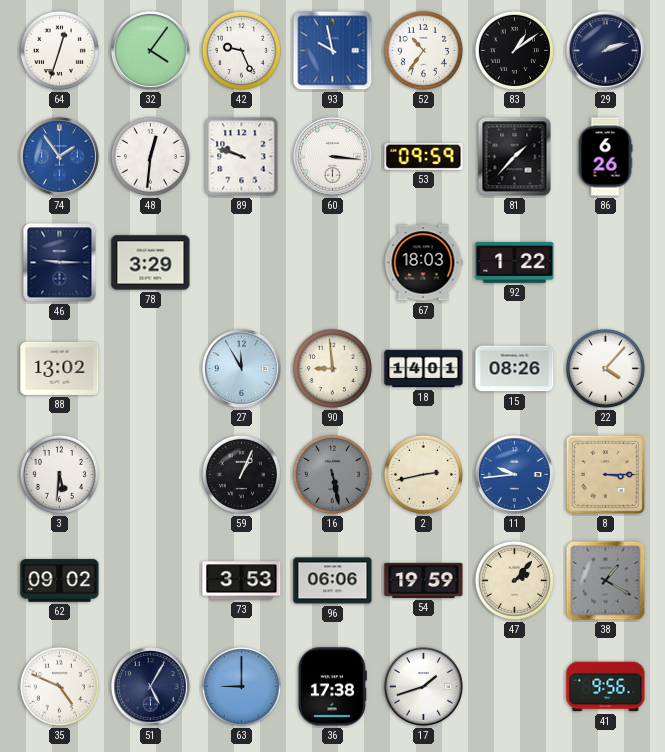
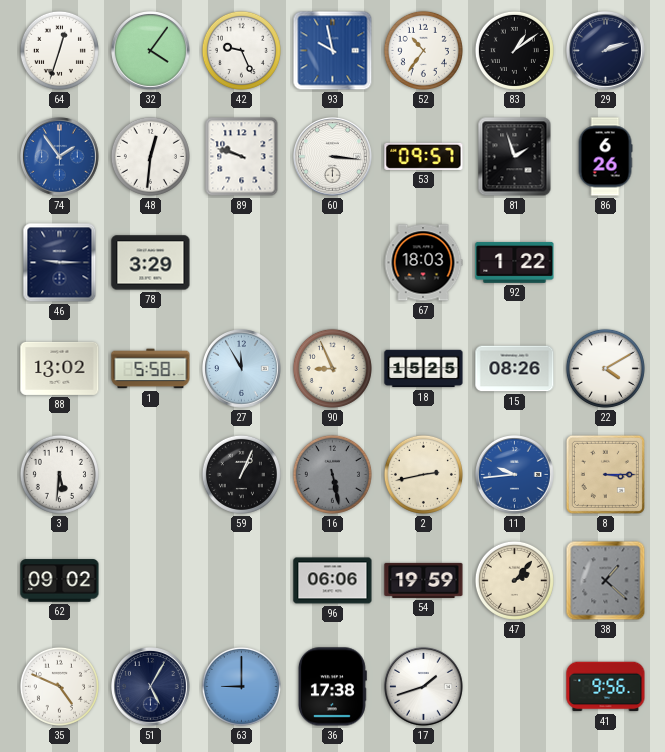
53: 09:59 -> 09:57
81: 1:37 -> 1:57
1: none -> 5:58
90: 8:59 -> 8:56
18: 14:01 -> 15:25
22: 4:07 -> 4:10
73: 3:53 -> none
38: 1:20 -> 1:22
